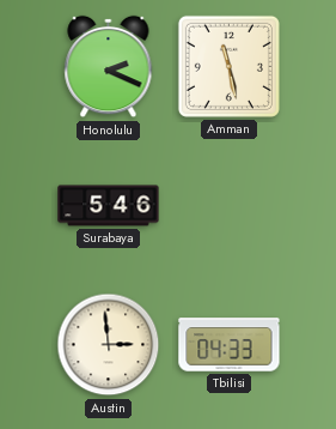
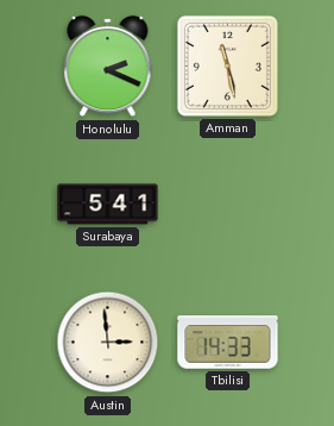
Surabaya: 5:46 -> 5:41
Tbilisi: 04:33 -> 14:33
